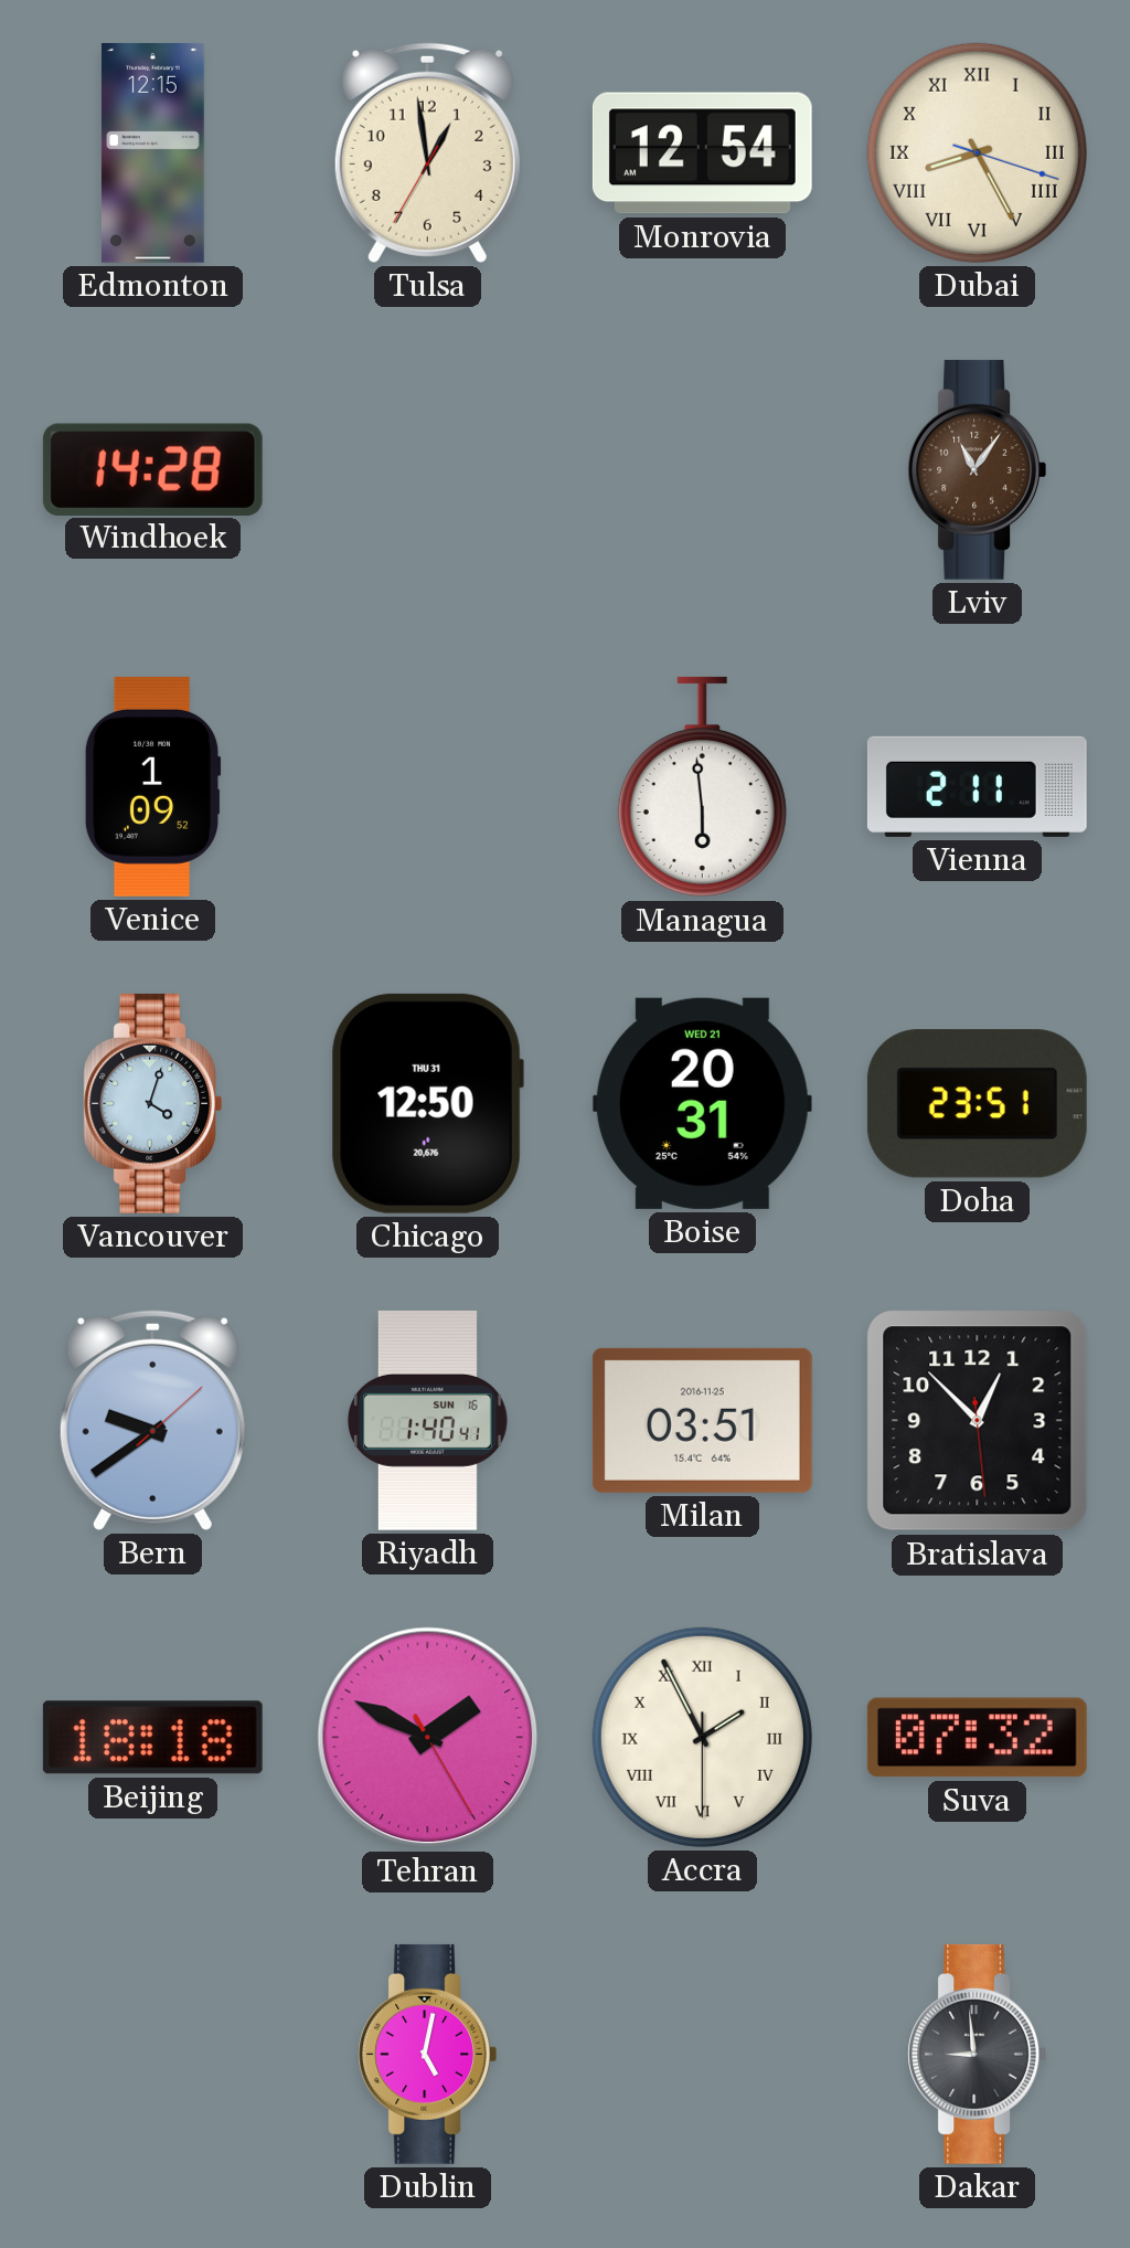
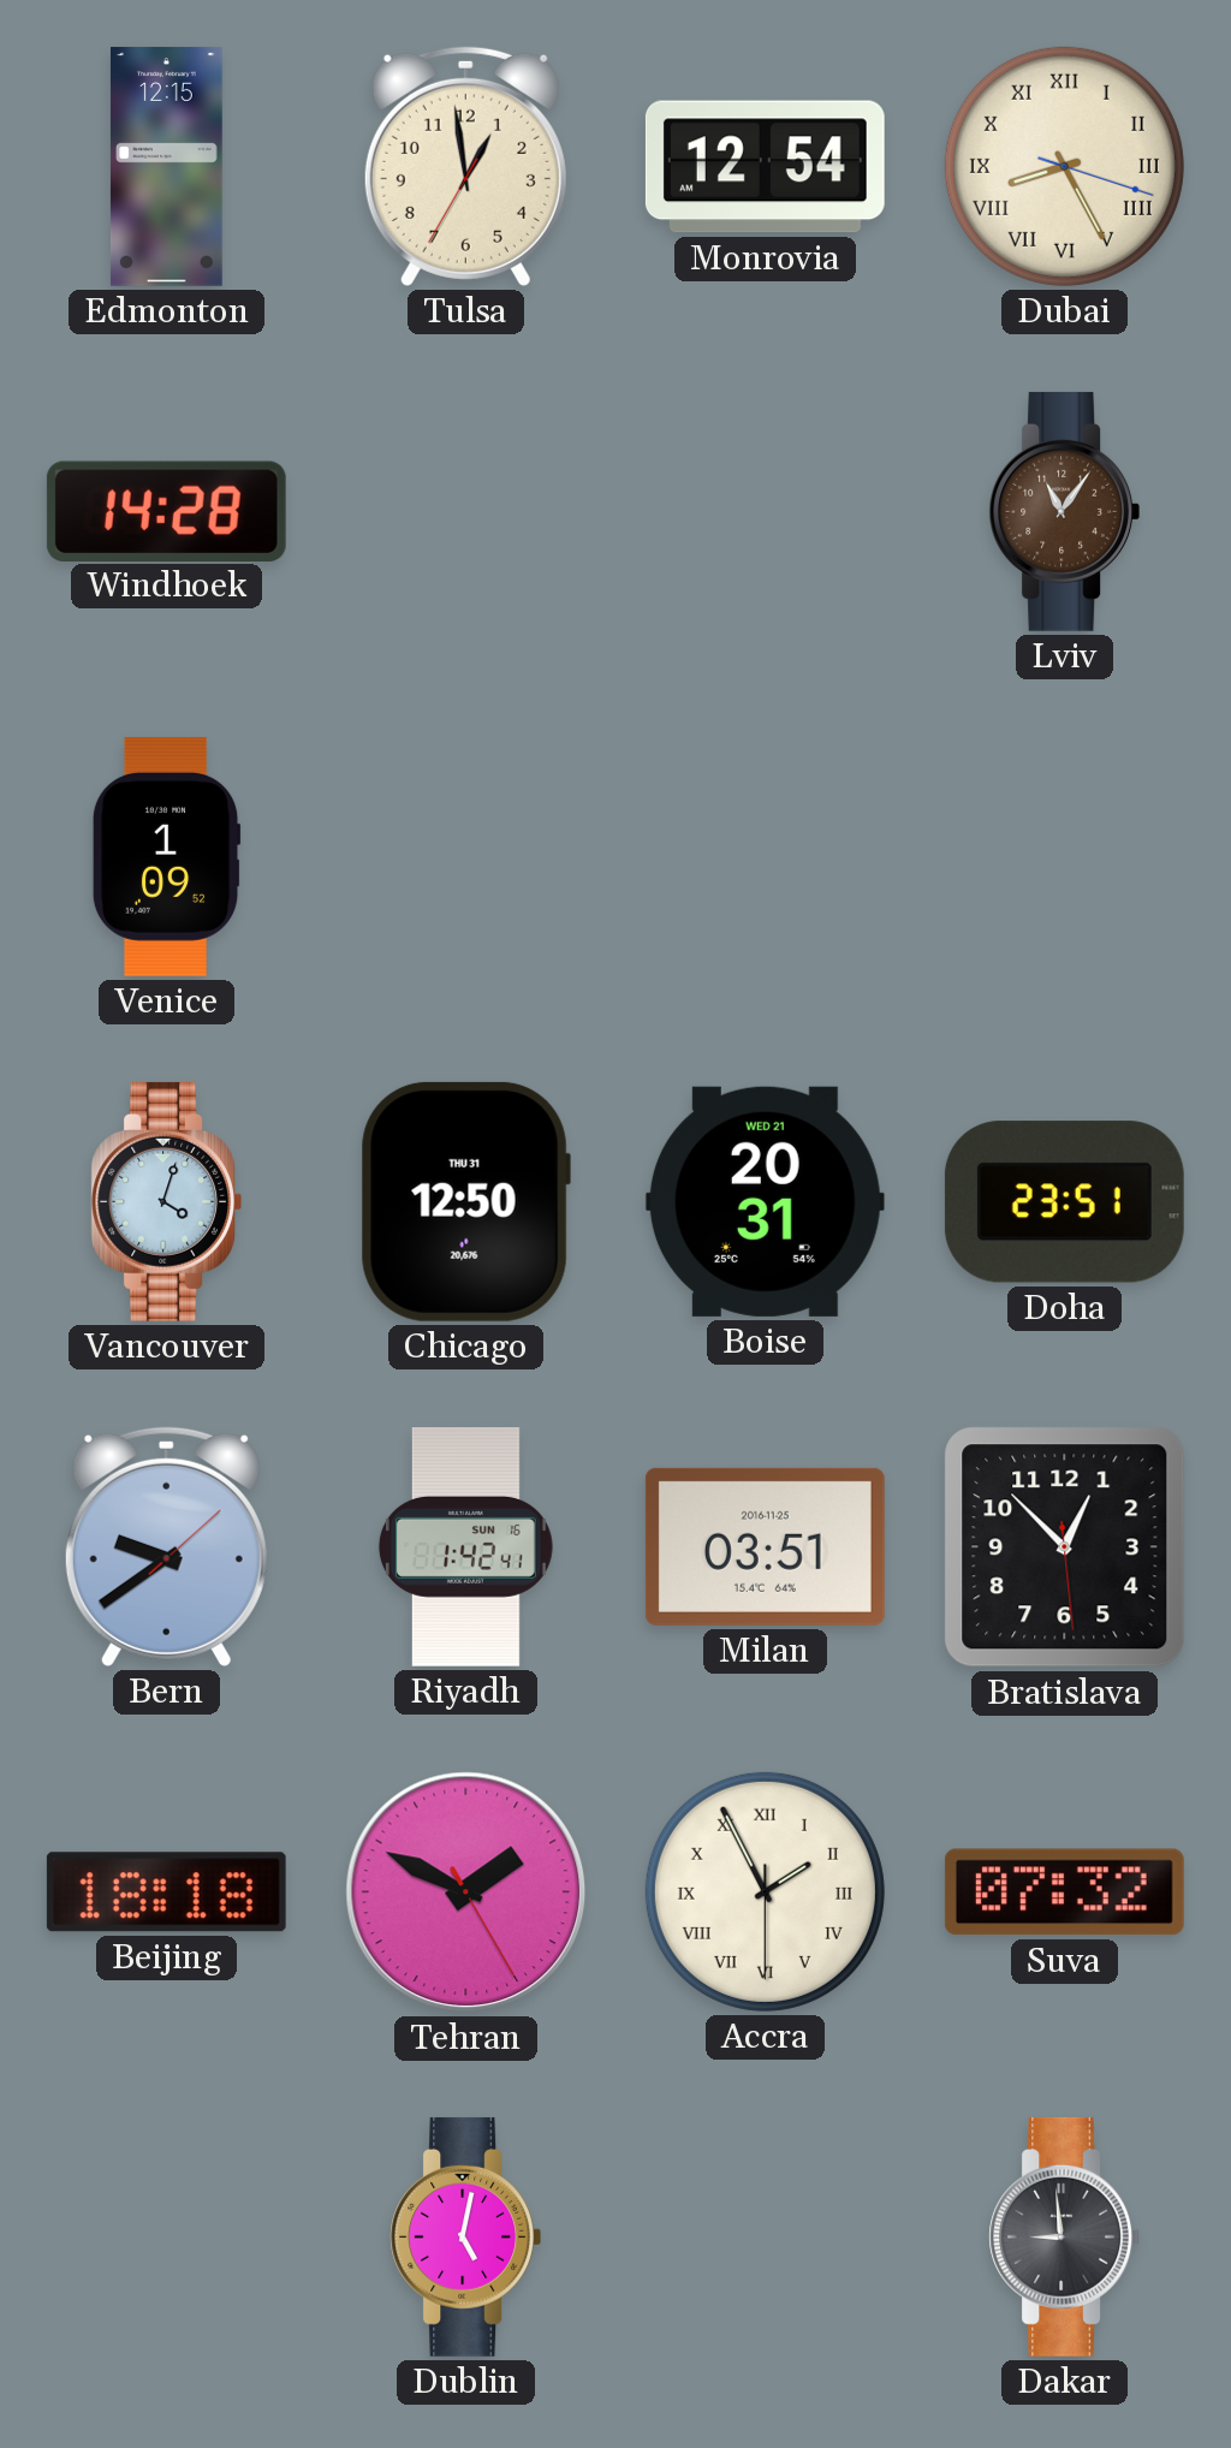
Managua: 5:59 -> none
Vienna: 2:11 -> none
Riyadh: 1:40 -> 1:42
